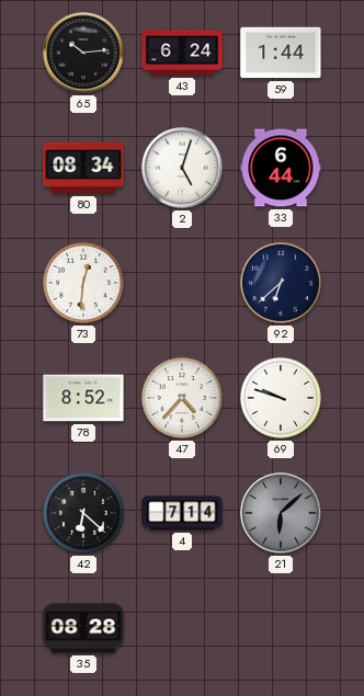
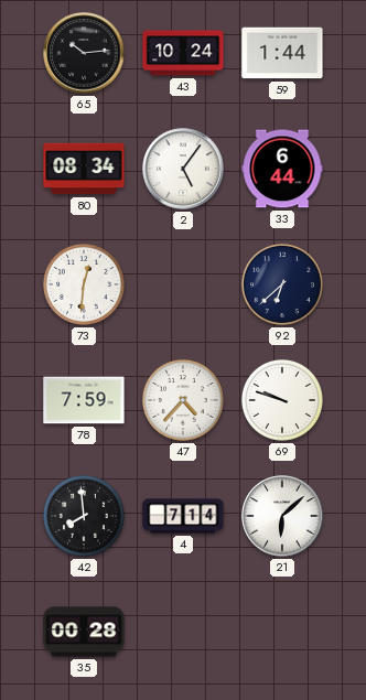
43: 6:24 -> 10:24
2: 5:03 -> 5:06
78: 8:52 -> 7:59
42: 6:22 -> 7:59
21 dial: grey -> white
35: 08:28 -> 00:28
